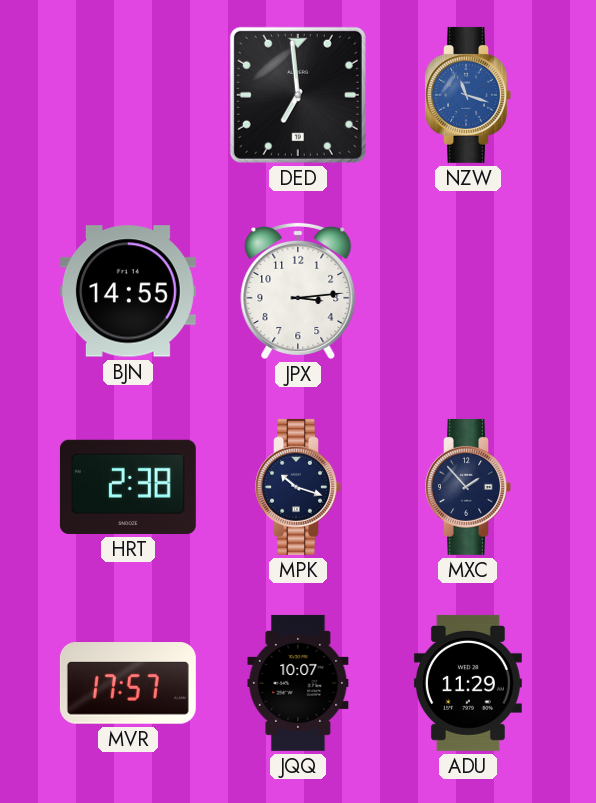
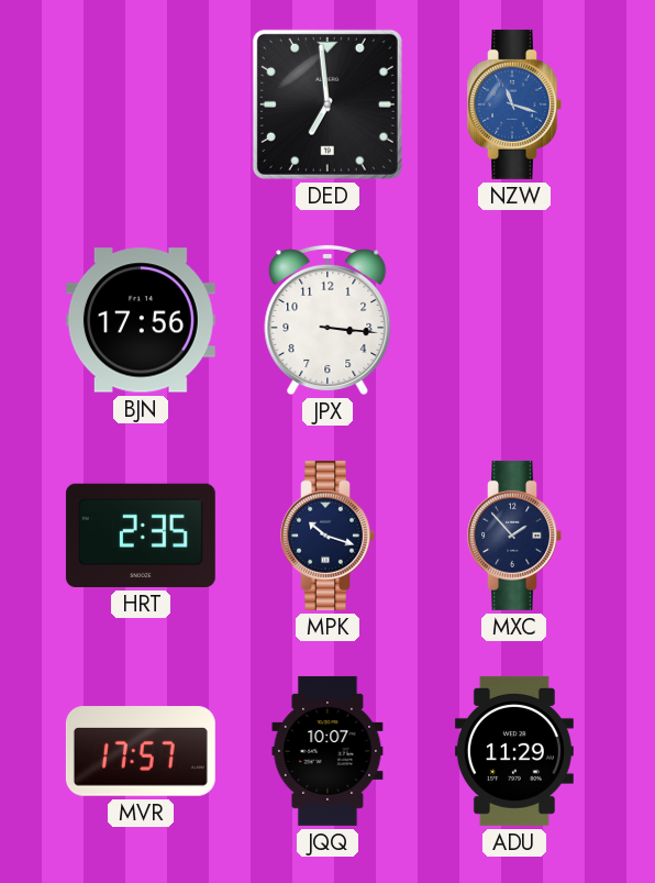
BJN: 14:55 -> 17:56
JPX: 3:14 -> 3:16
HRT: 2:38 -> 2:35
